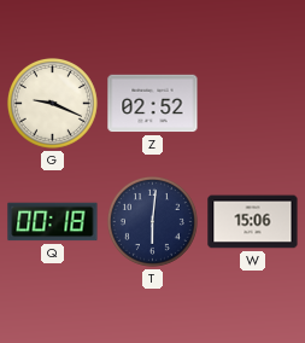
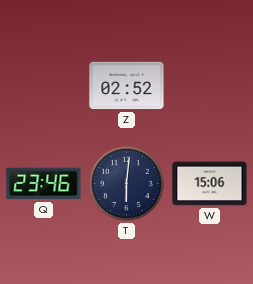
G: 9:19 -> none
Q: 00:18 -> 23:46
